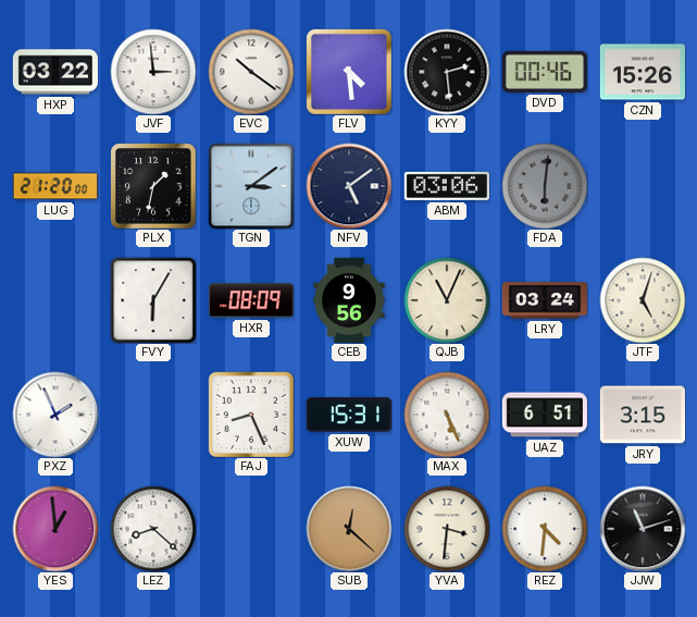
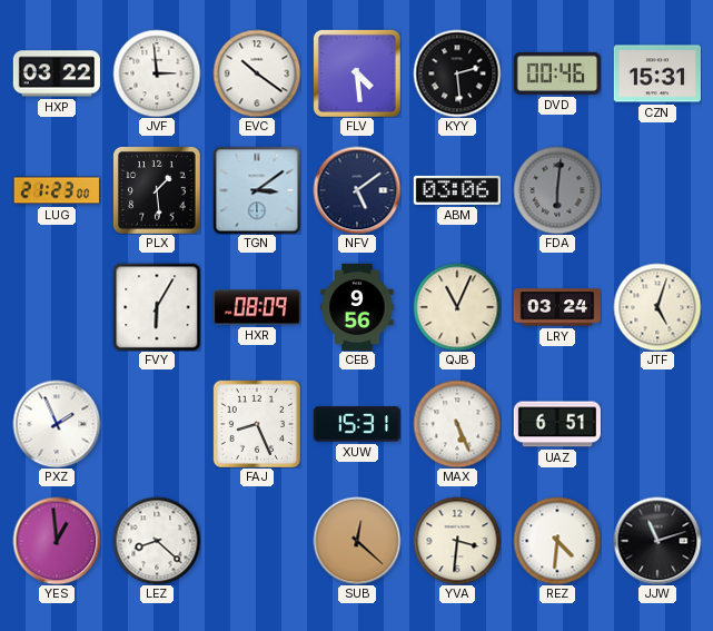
CZN: 15:26 -> 15:31
LUG: 21:20 -> 21:23
PLX: 1:32 -> 1:29
JRY: 3:15 -> none
